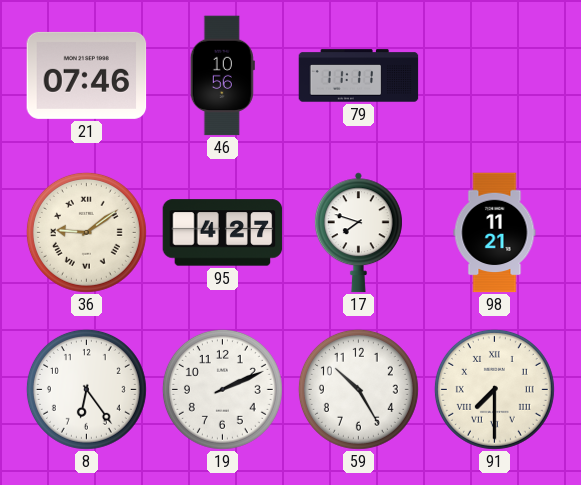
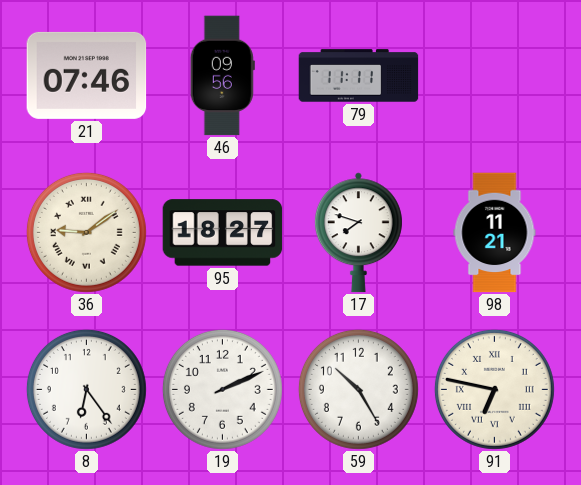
46: 10:56 -> 09:56
95: 4:27 -> 18:27
91: 7:30 -> 6:47
